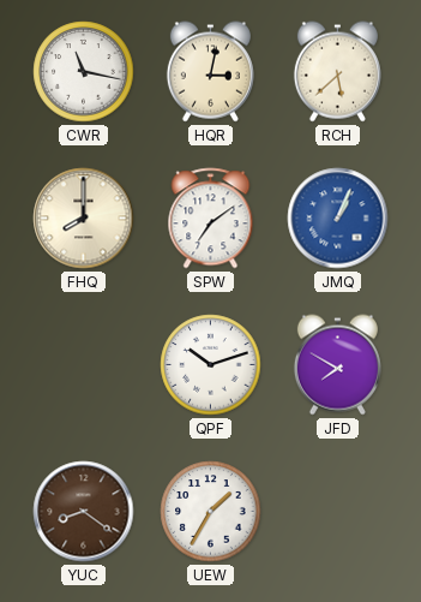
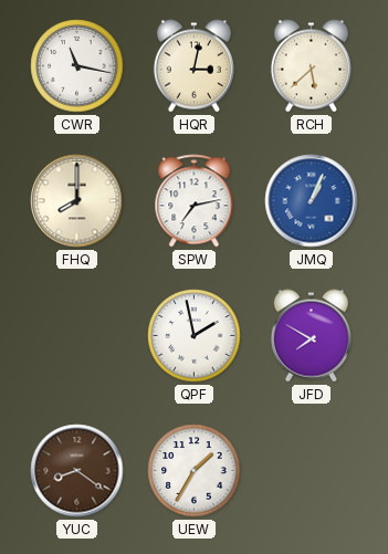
SPW: 7:09 -> 7:13
QPF: 10:12 -> 1:58
